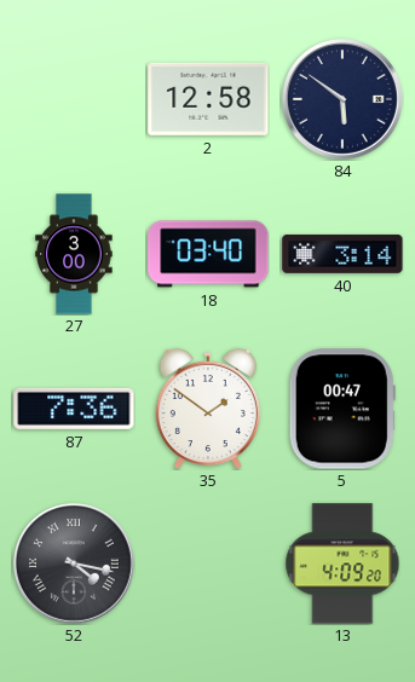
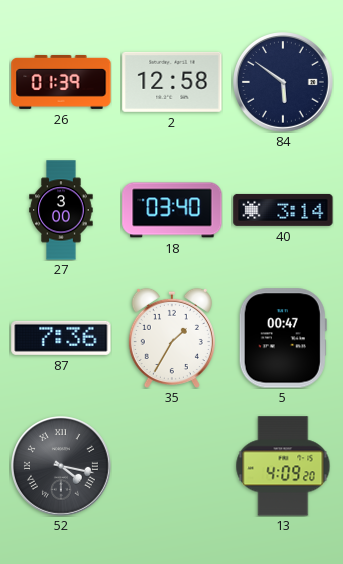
26: none -> 01:39
35: 1:51 -> 1:35
